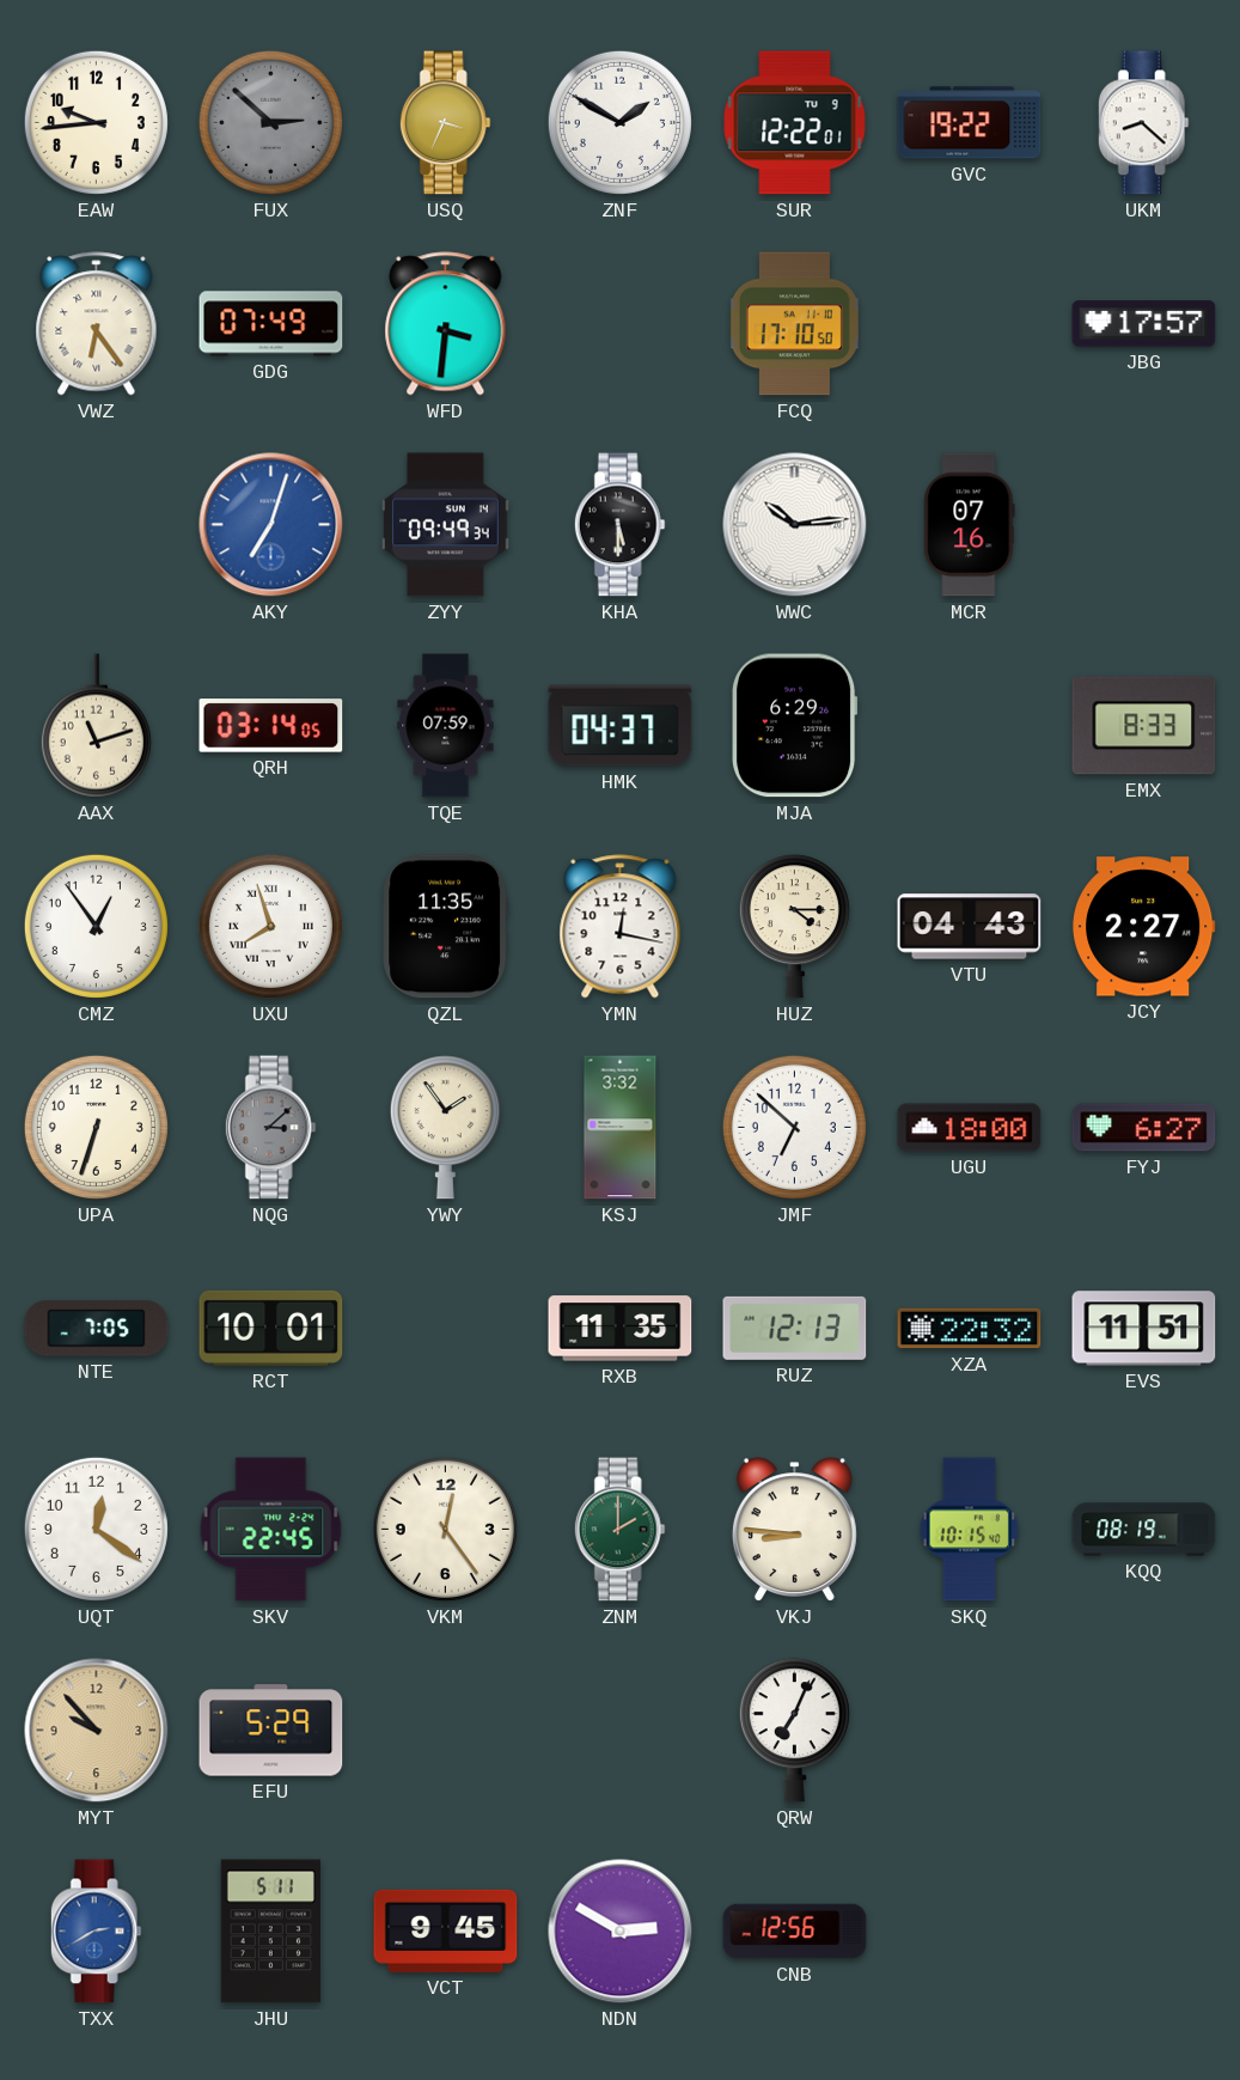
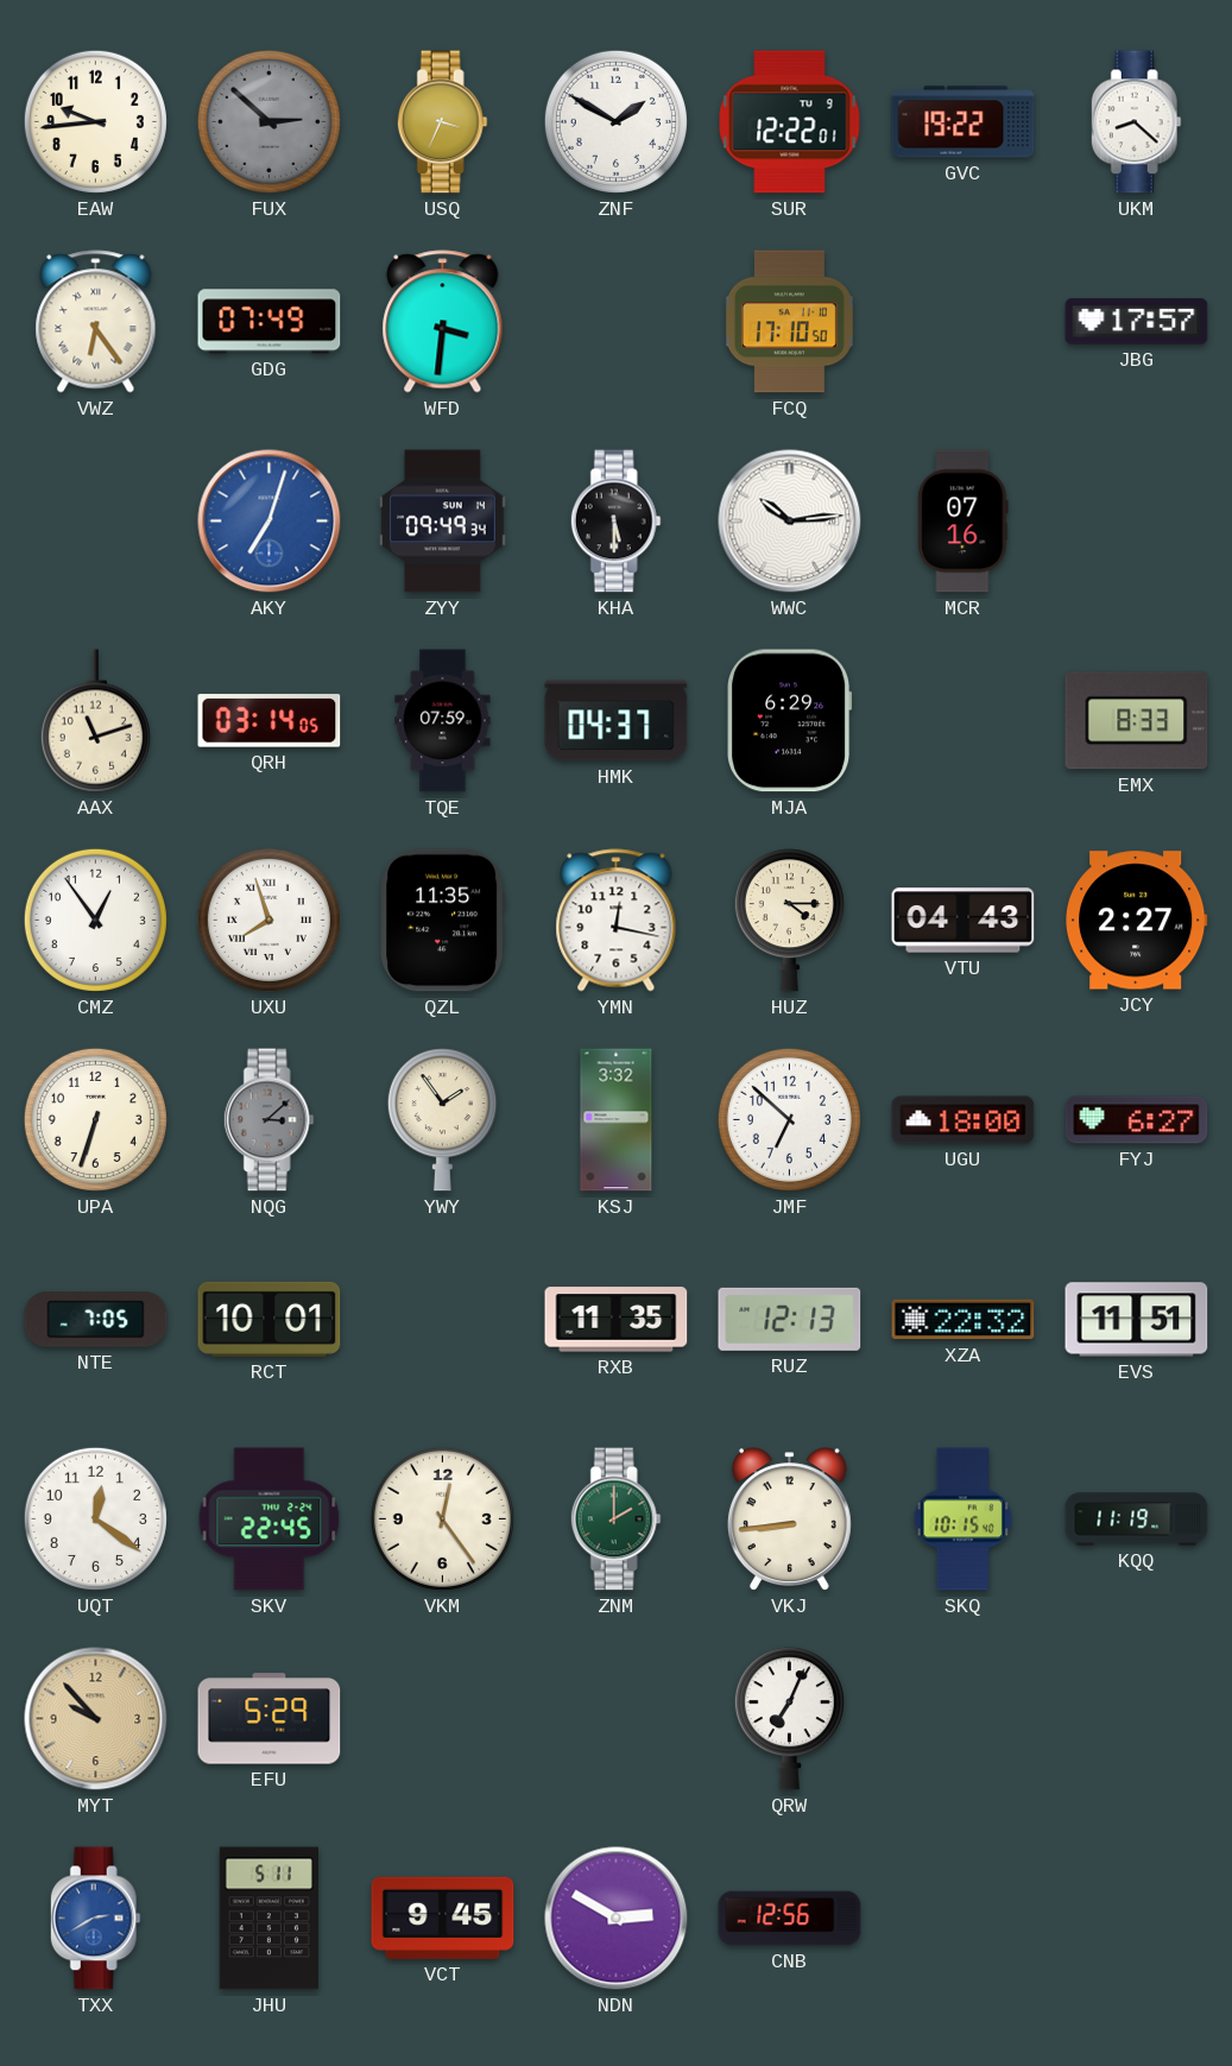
VKJ: 8:46 -> 8:44
KQQ: 08:19 -> 11:19
